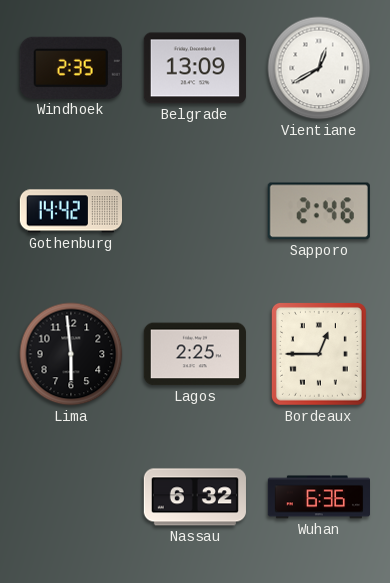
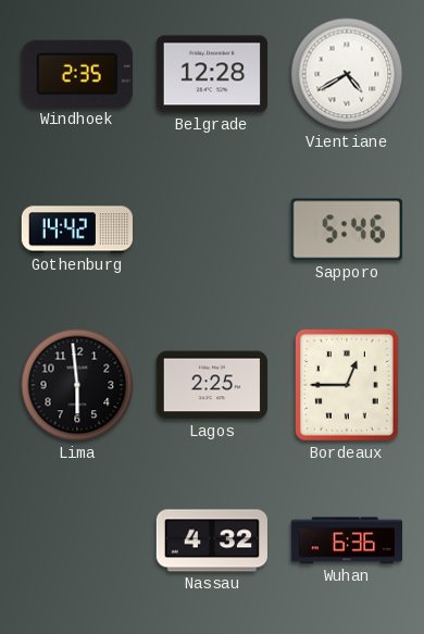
Belgrade: 13:09 -> 12:28
Vientiane: 12:40 -> 4:40
Sapporo: 2:46 -> 5:46
Nassau: 6:32 -> 4:32
